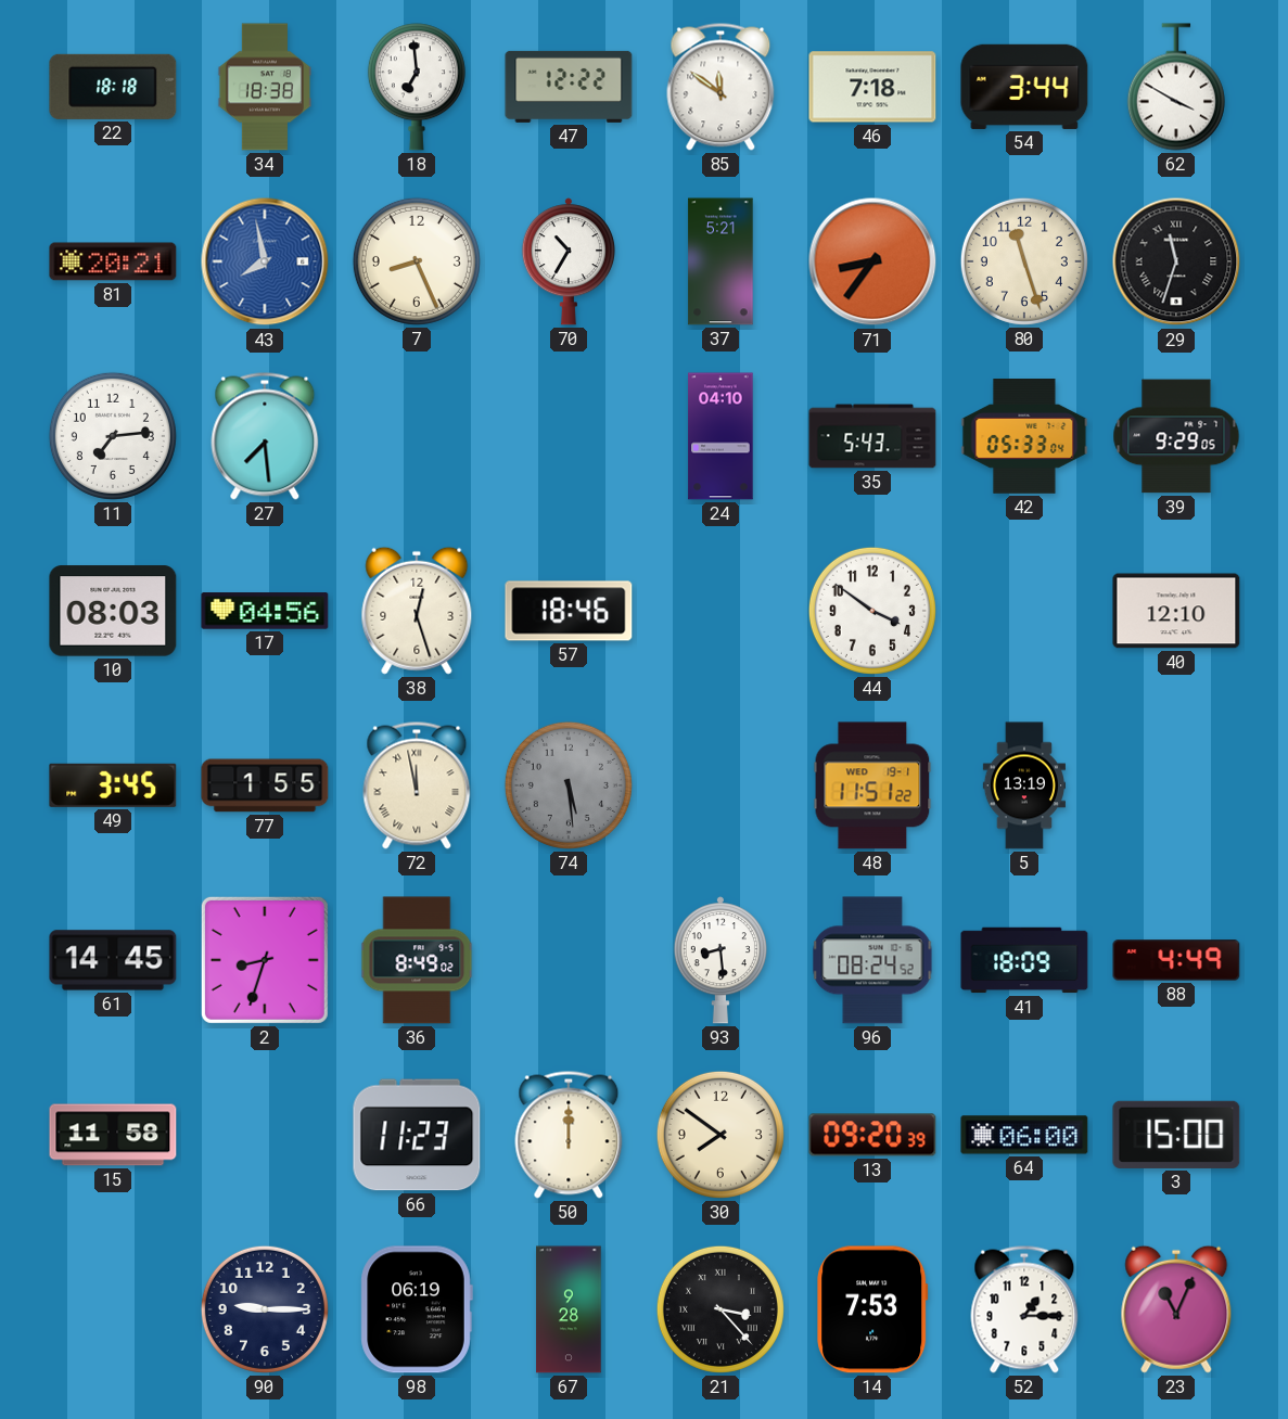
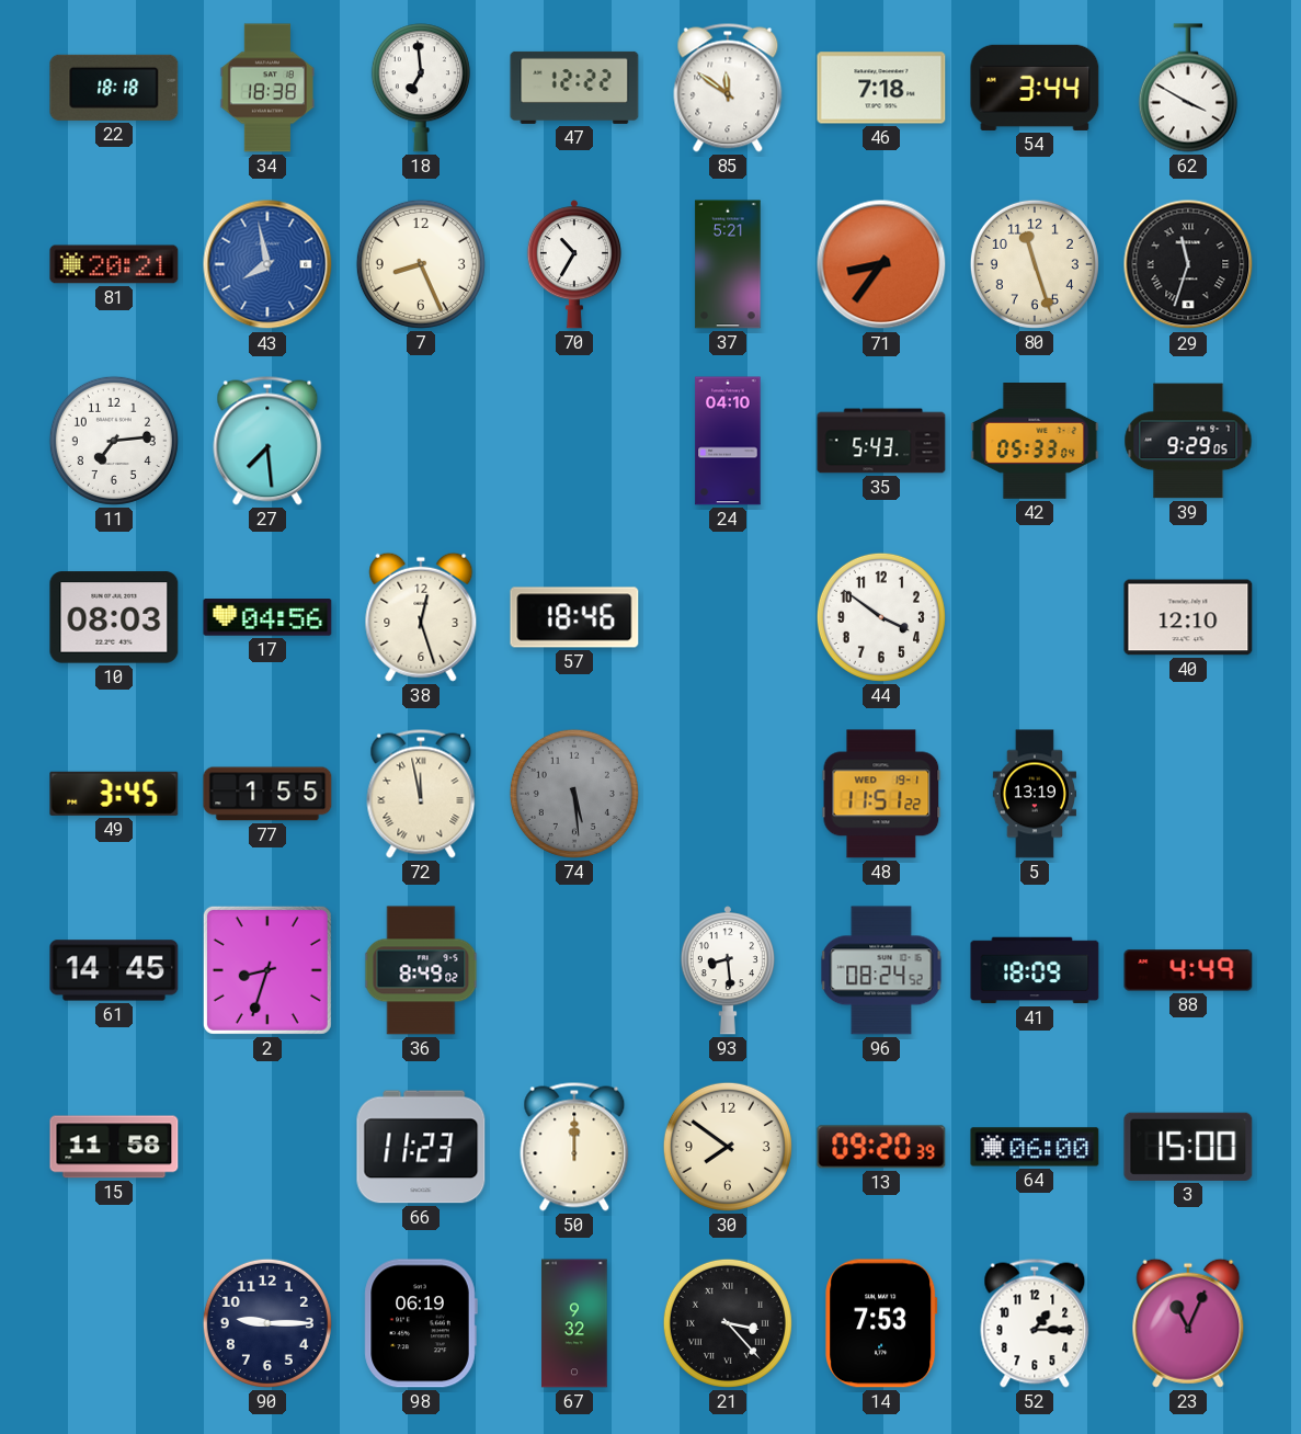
67: 9:28 -> 9:32
